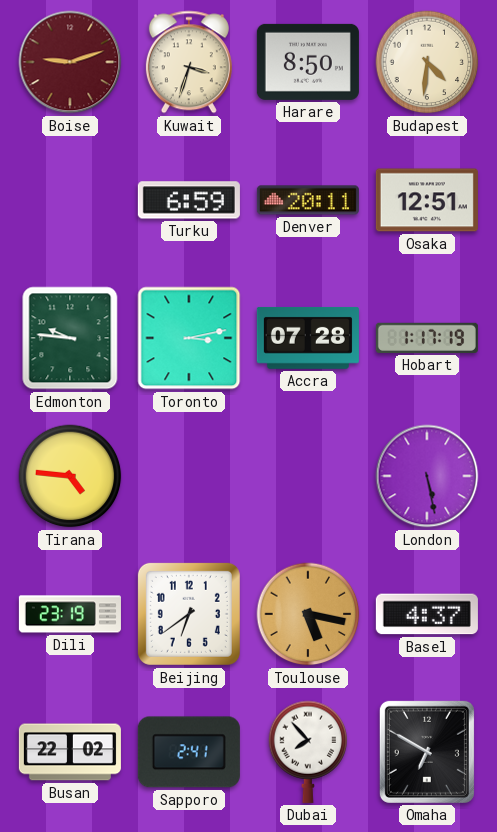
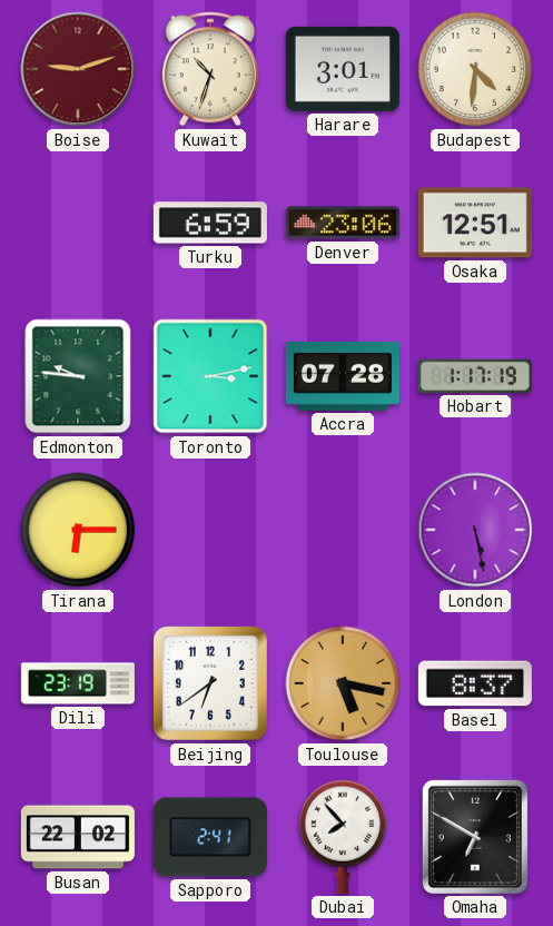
Kuwait: 3:33 -> 10:33
Harare: 8:50 -> 3:01
Denver: 20:11 -> 23:06
Tirana: 4:46 -> 6:15
Basel: 4:37 -> 8:37
